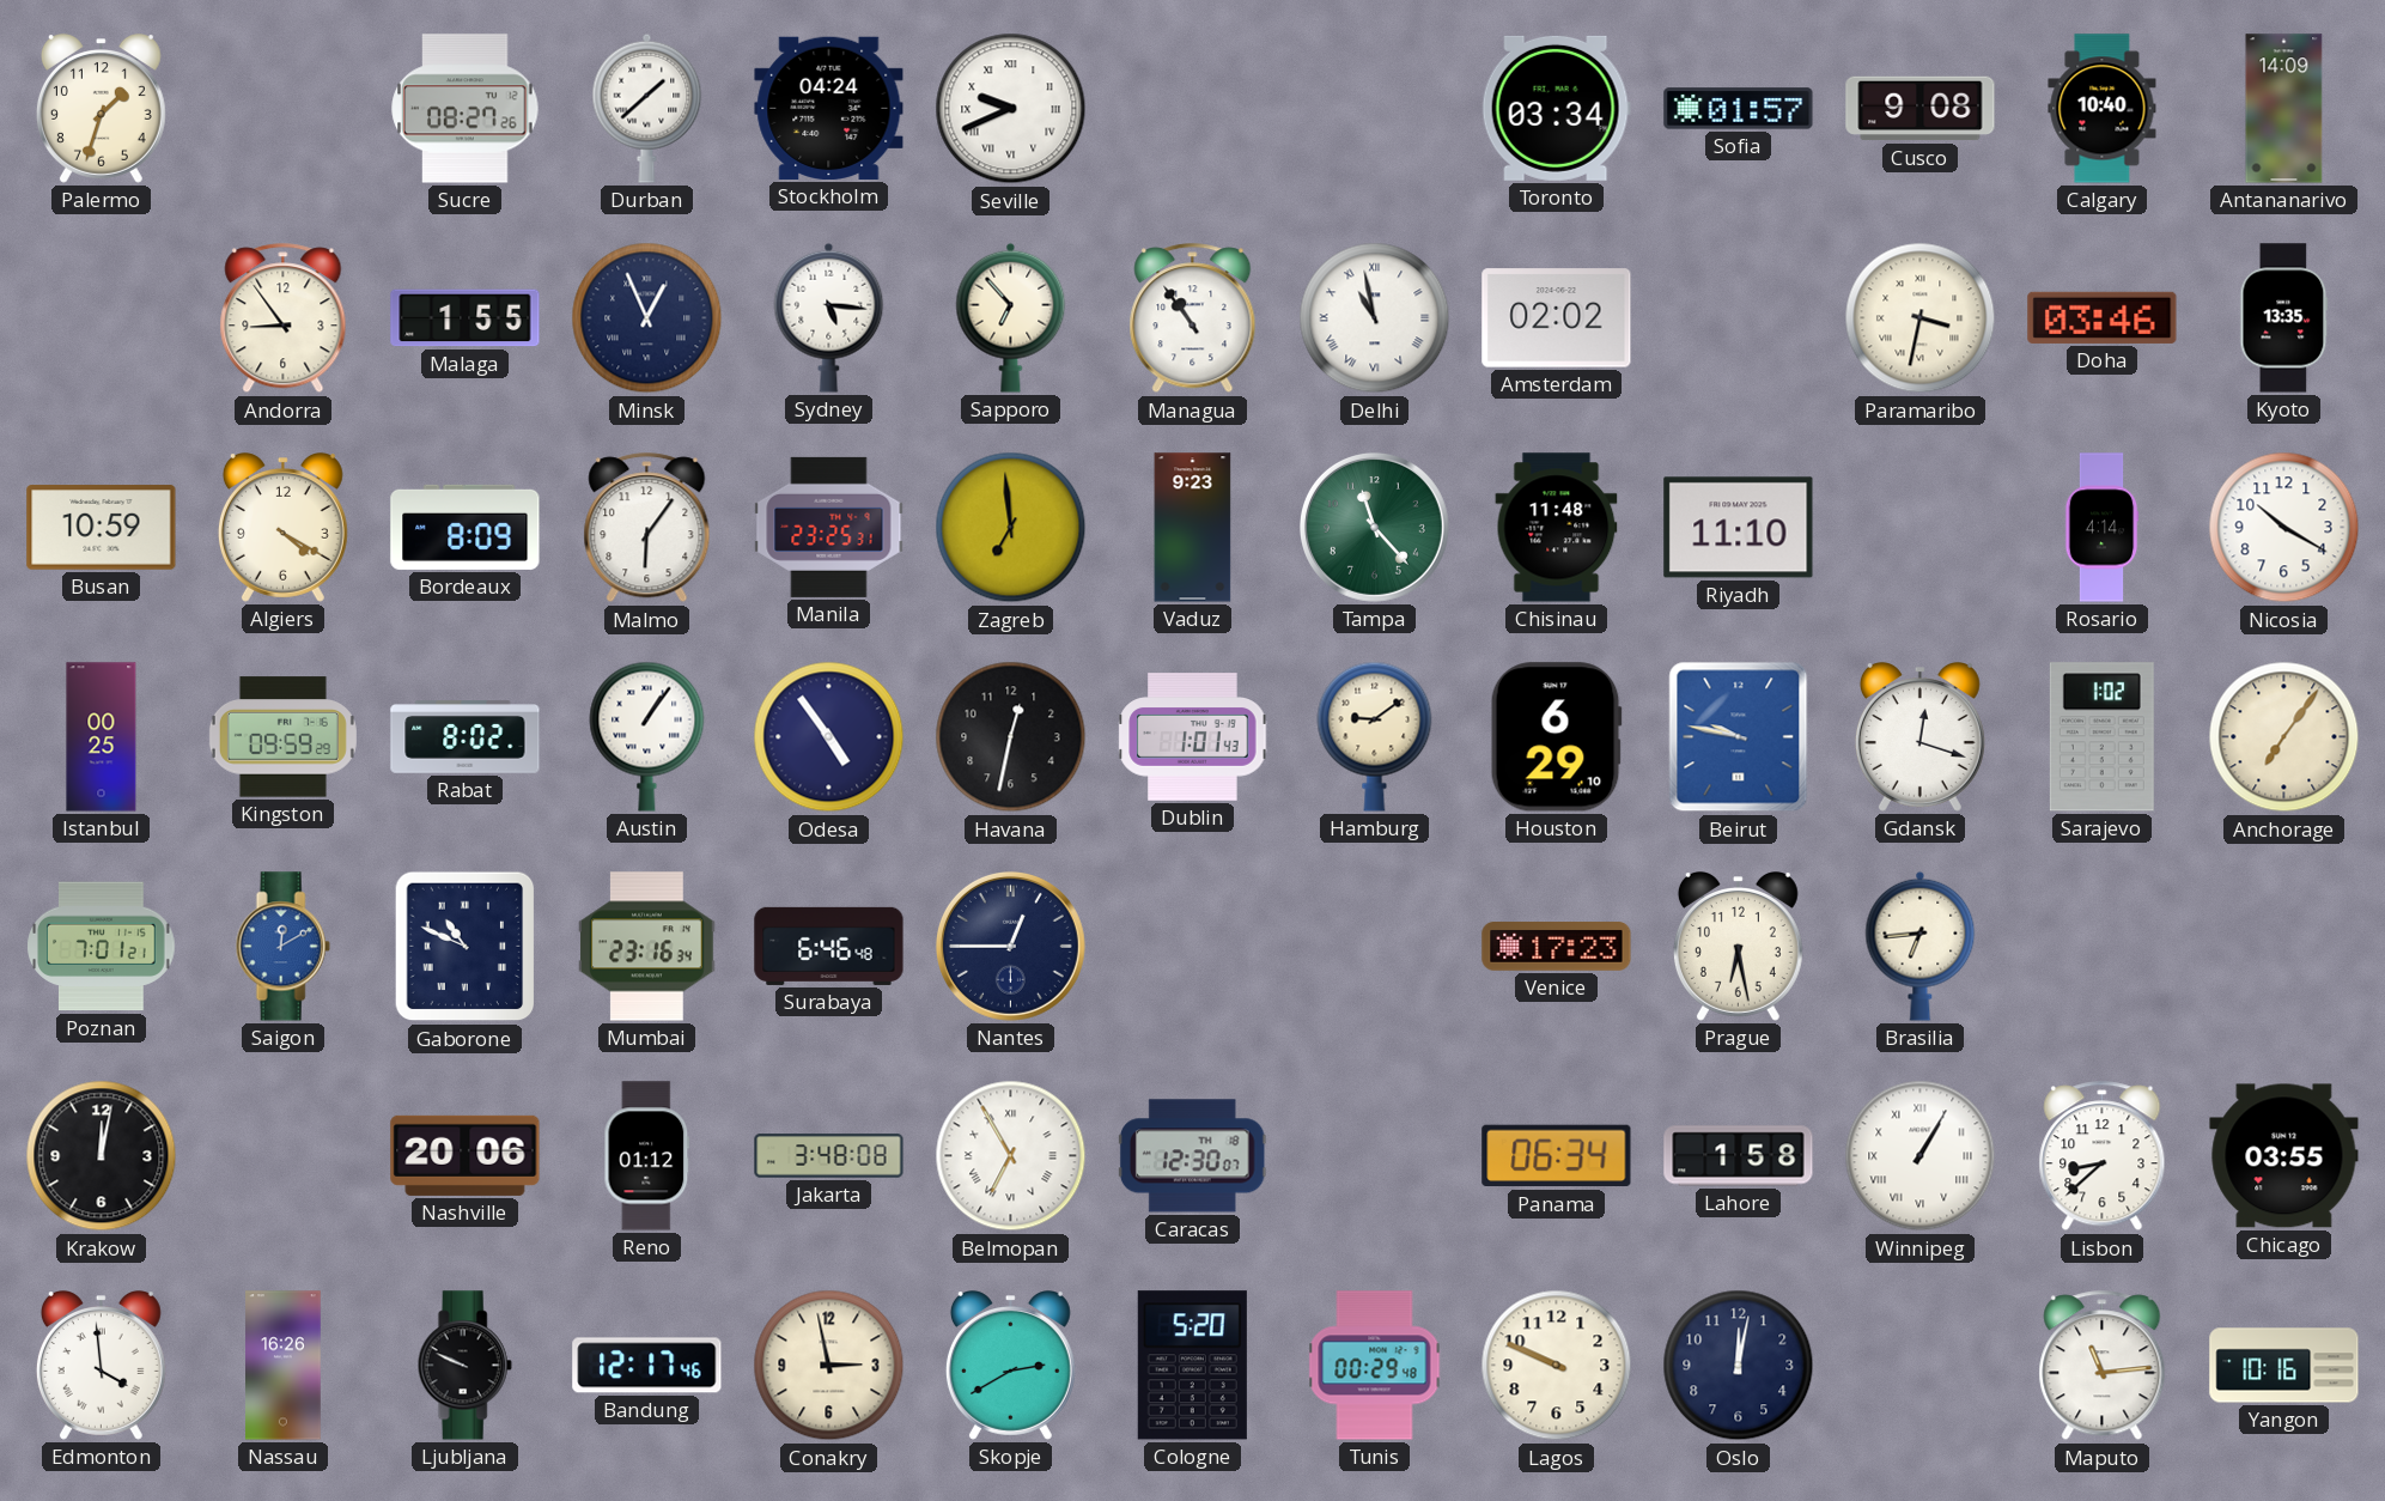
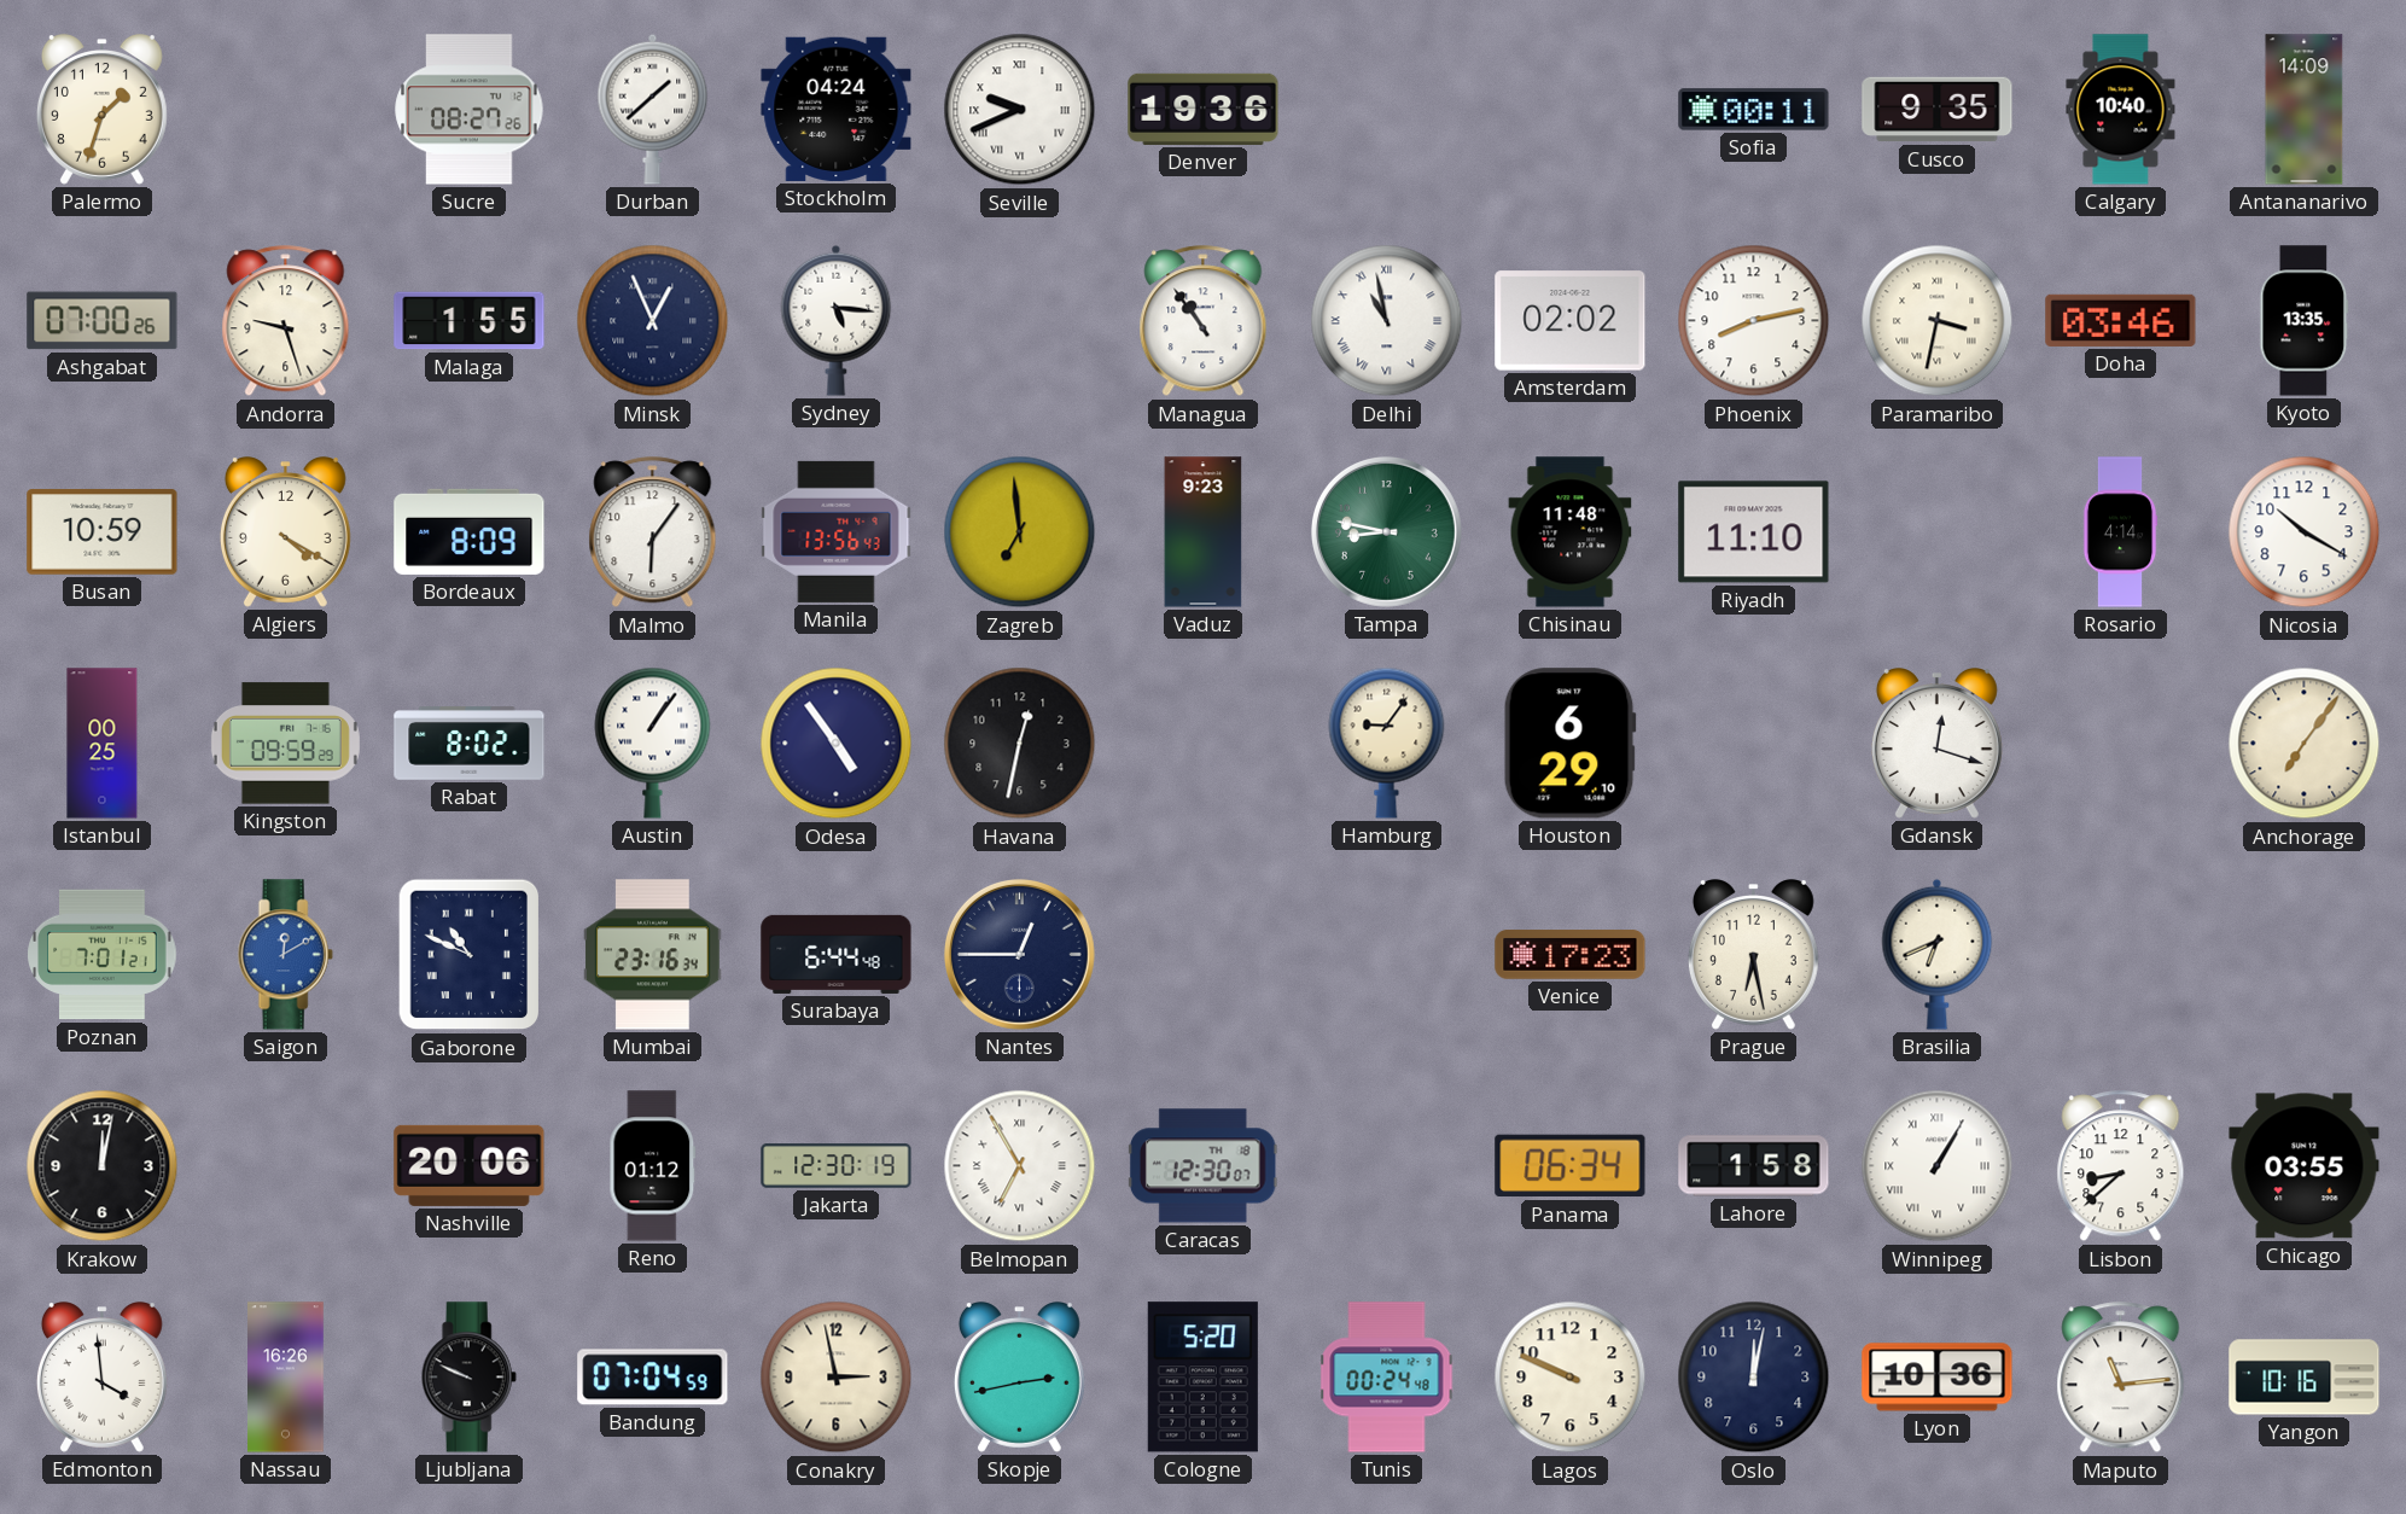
Denver: none -> 19:36
Toronto: 03:34 -> none
Sofia: 01:57 -> 00:11
Cusco: 9:08 -> 9:35
Ashgabat: none -> 07:00
Andorra: 8:54 -> 9:27
Sapporo: 6:53 -> none
Phoenix: none -> 8:13
Manila: 23:25 -> 13:56
Tampa: 11:23 -> 8:47
Dublin: 1:01 -> none
Hamburg: 9:09 -> 9:06
Beirut: 9:47 -> none
Sarajevo: 1:02 -> none
Surabaya: 6:46 -> 6:44
Brasilia: 6:44 -> 6:41
Jakarta: 3:48 -> 12:30
Bandung: 12:17 -> 07:04
Skopje: 2:40 -> 2:43
Tunis: 00:29 -> 00:24
Lyon: none -> 10:36
